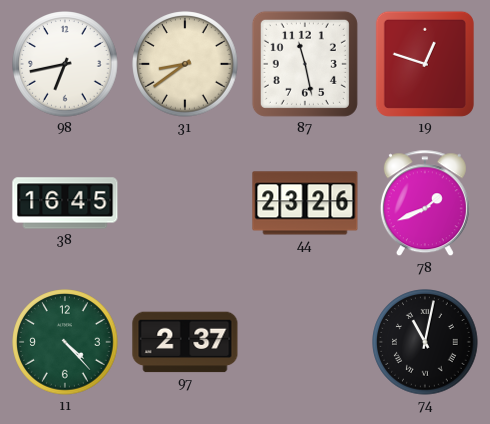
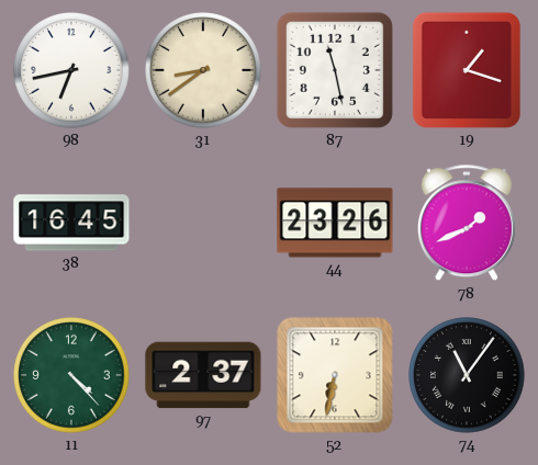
19: 12:48 -> 1:18
52: none -> 6:32
74: 11:02 -> 11:06
